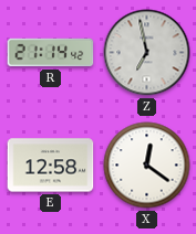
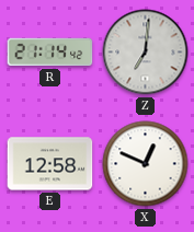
Z: 6:58 -> 7:01
X: 12:21 -> 12:49
